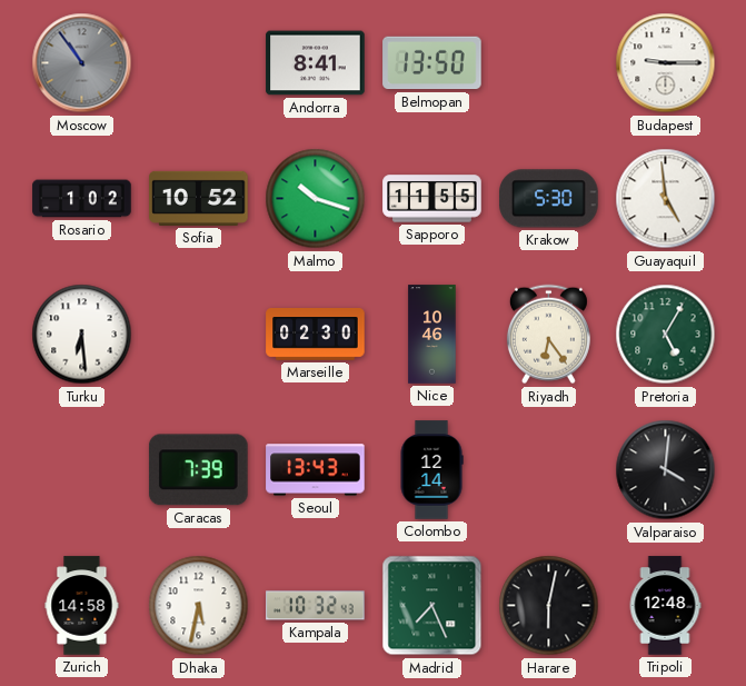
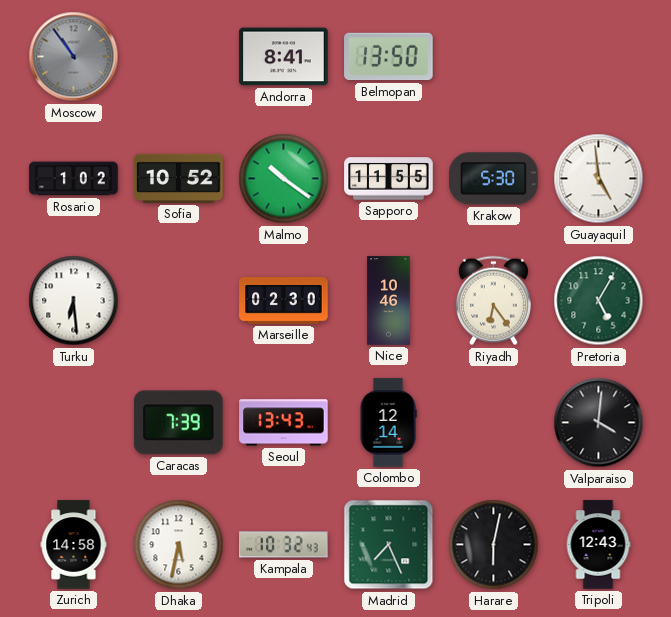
Budapest: 9:15 -> none
Malmo: 10:18 -> 10:21
Tripoli: 12:48 -> 12:43
